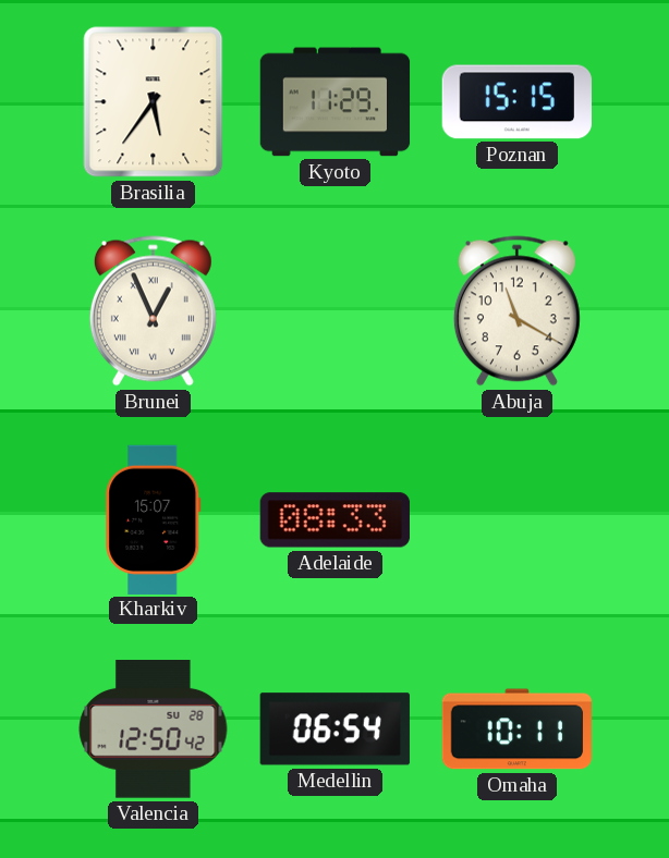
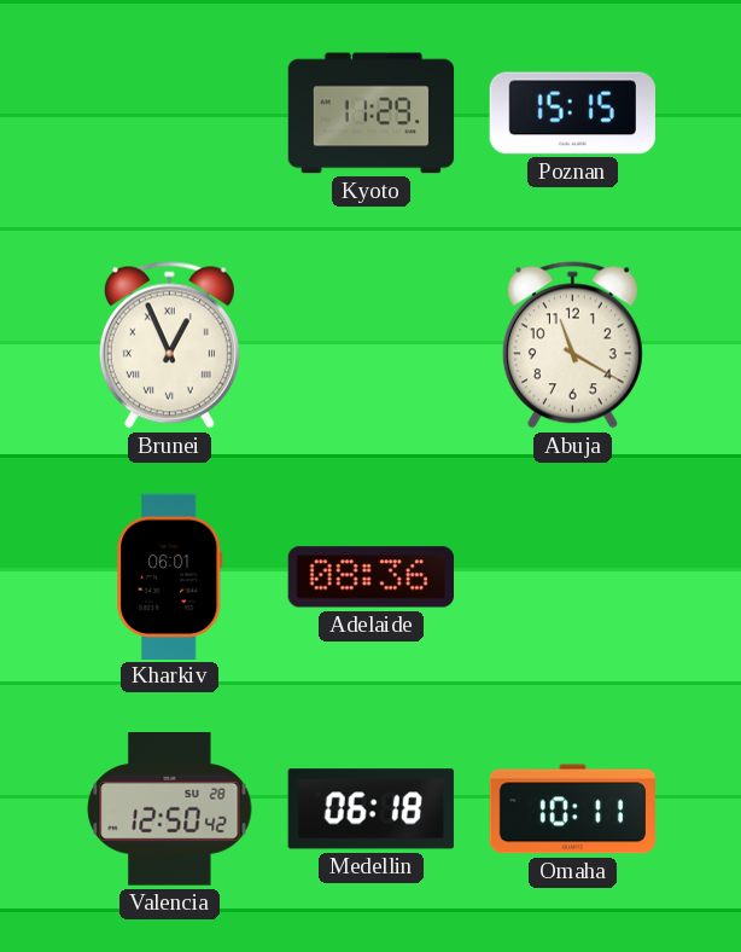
Brasilia: 5:36 -> none
Kharkiv: 15:07 -> 06:01
Adelaide: 08:33 -> 08:36
Medellin: 06:54 -> 06:18
